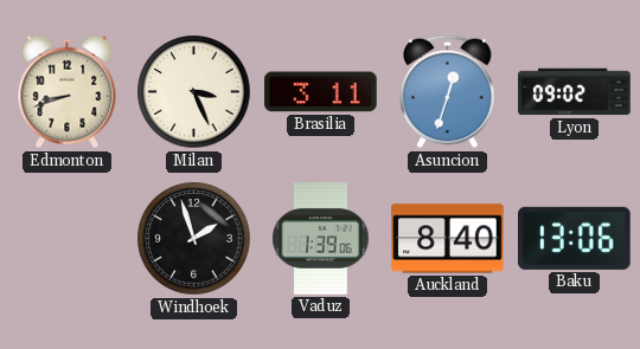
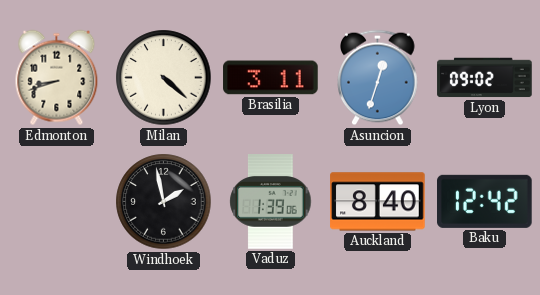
Milan: 3:26 -> 4:22
Windhoek: 1:57 -> 1:58
Baku: 13:06 -> 12:42
